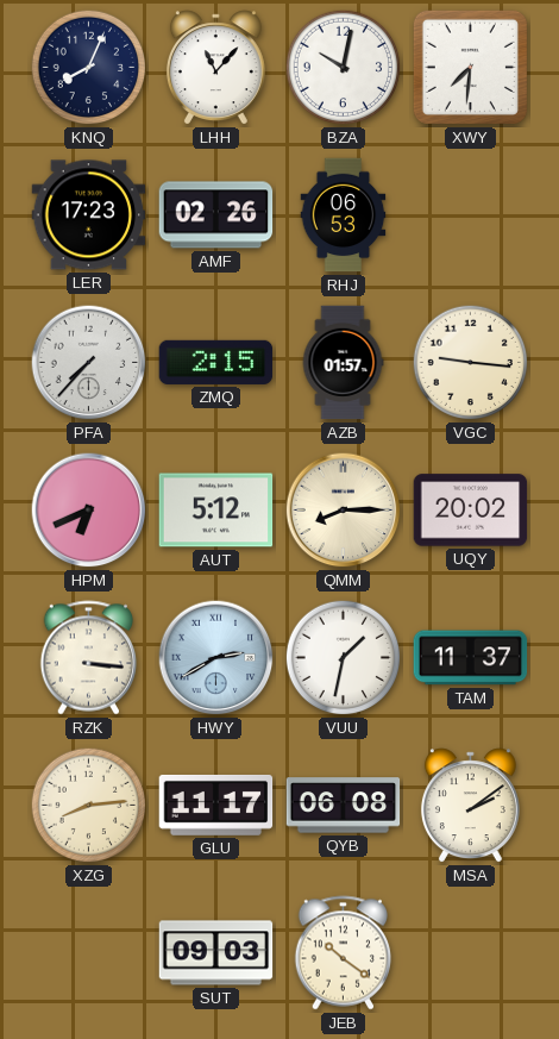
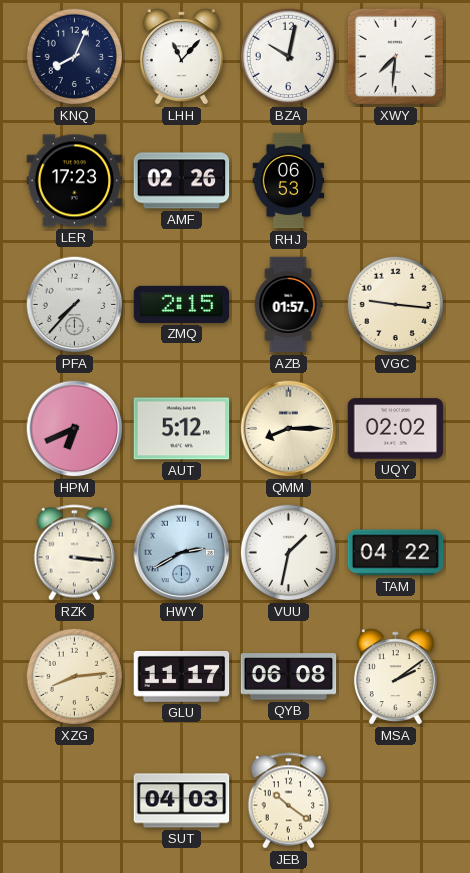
UQY: 20:02 -> 02:02
TAM: 11:37 -> 04:22
SUT: 09:03 -> 04:03
